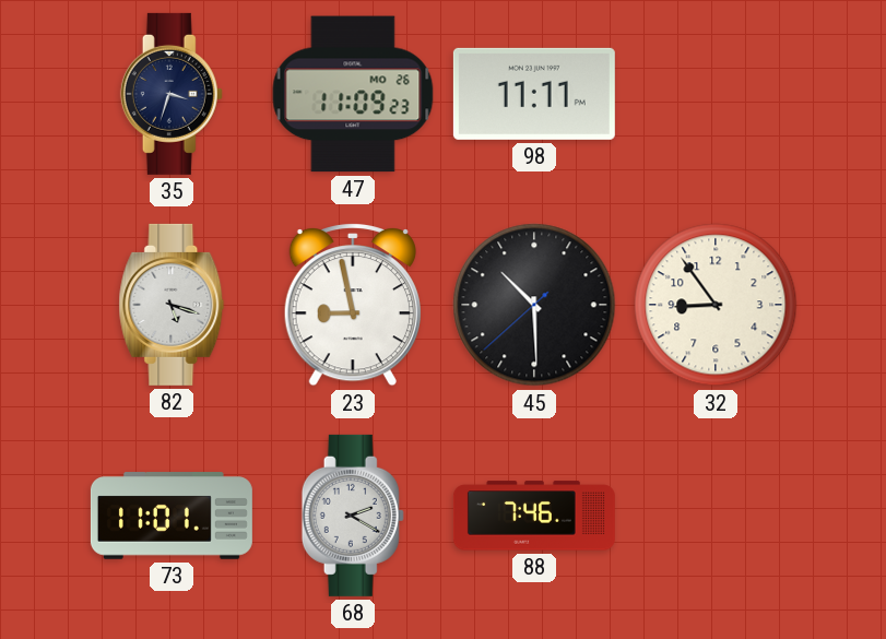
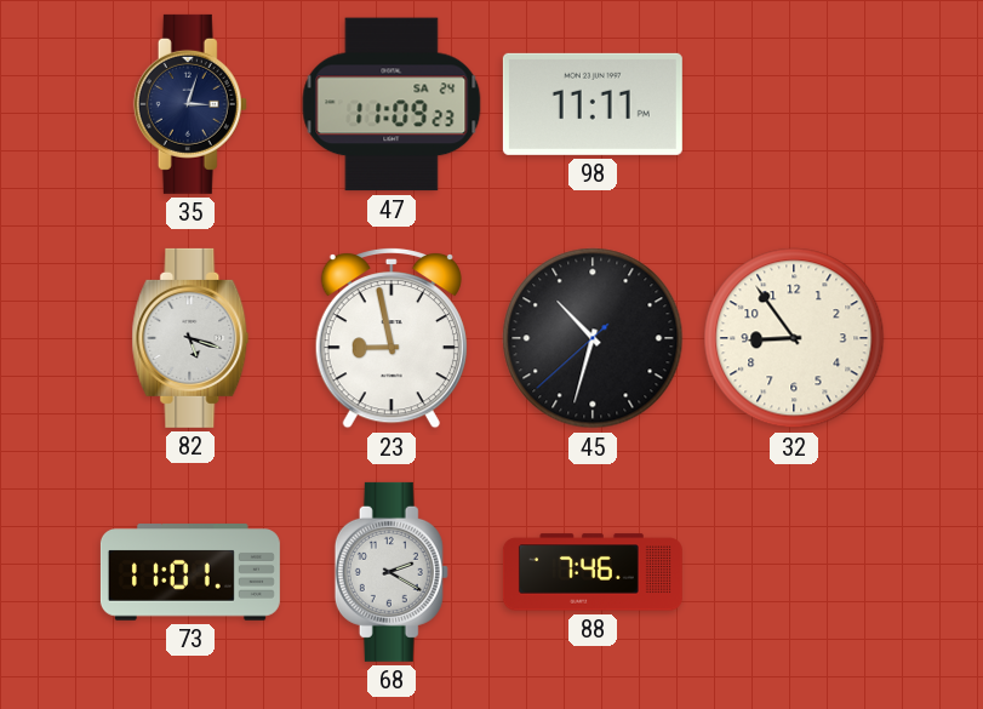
35: 3:33 -> 3:03
47 date: MO 26 -> SA 24
45: 10:29 -> 10:32
